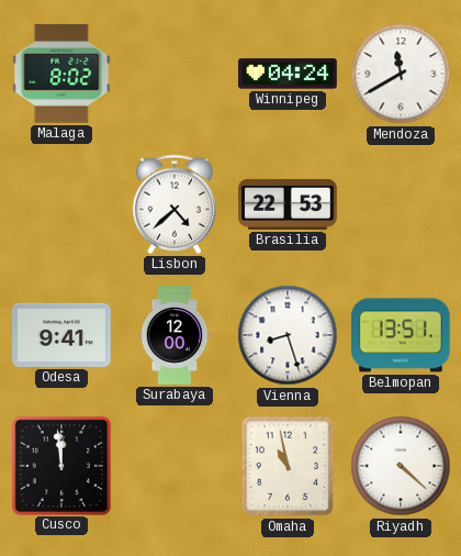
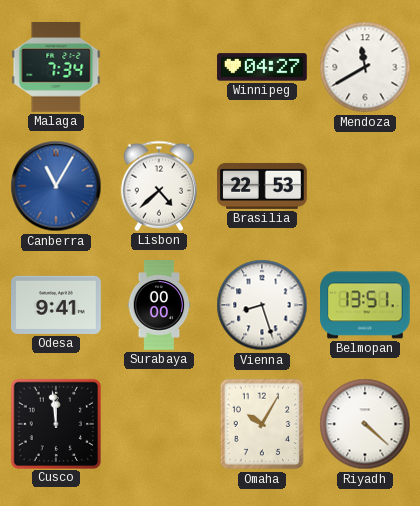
Malaga: 8:02 -> 7:34
Winnipeg: 04:24 -> 04:27
Canberra: none -> 11:05
Surabaya: 12:00 -> 00:00
Omaha: 10:58 -> 10:05
